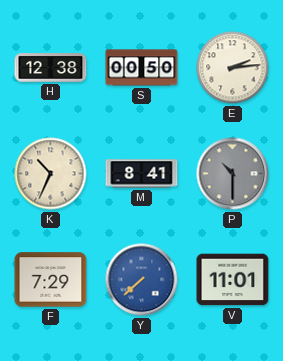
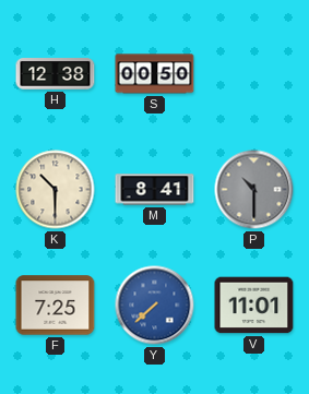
E: 2:14 -> none
K: 10:34 -> 10:30
F: 7:29 -> 7:25
